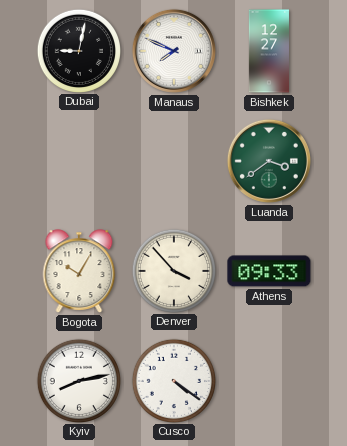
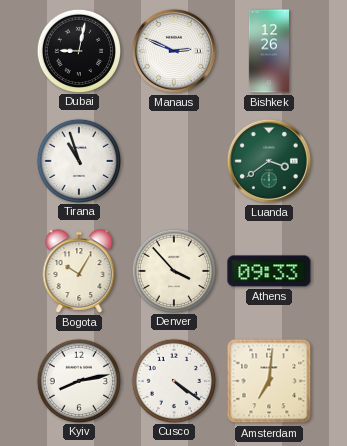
Manaus: 7:49 -> 2:49
Bishkek: 12:27 -> 12:26
Tirana: none -> 10:57
Amsterdam: none -> 7:01
